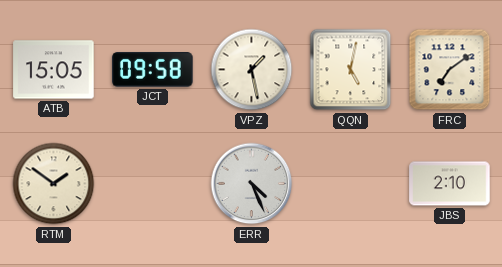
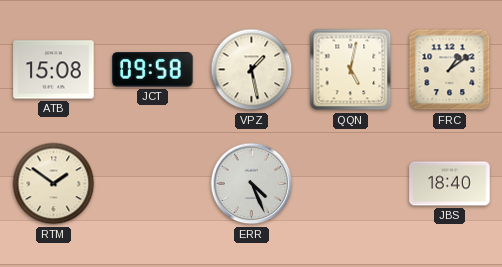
ATB: 15:05 -> 15:08
FRC: 7:09 -> 1:09
JBS: 2:10 -> 18:40
